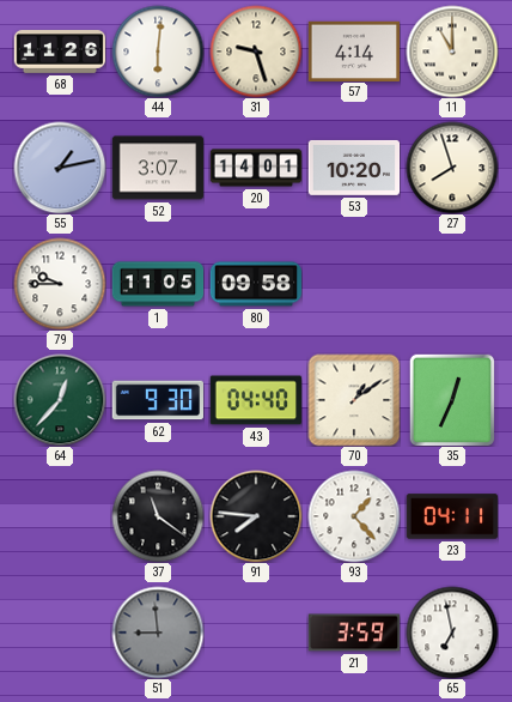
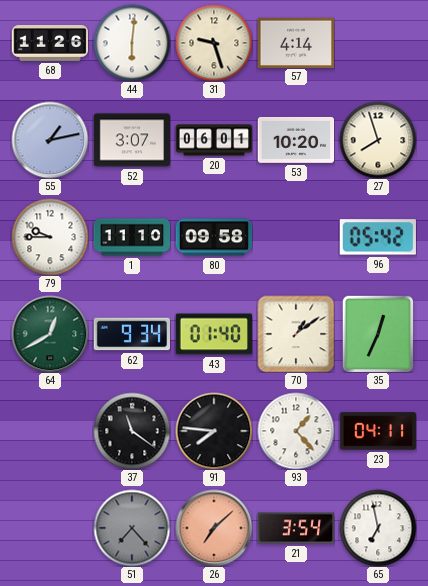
11: 11:00 -> none
20: 14:01 -> 06:01
1: 11:05 -> 11:10
96: none -> 05:42
64: 12:37 -> 12:40
62: 9:30 -> 9:34
43: 04:40 -> 01:40
51: 8:59 -> 7:23
26: none -> 7:08
21: 3:59 -> 3:54
